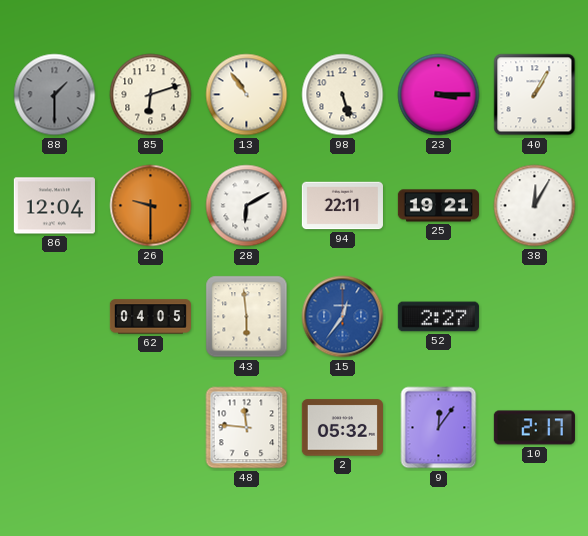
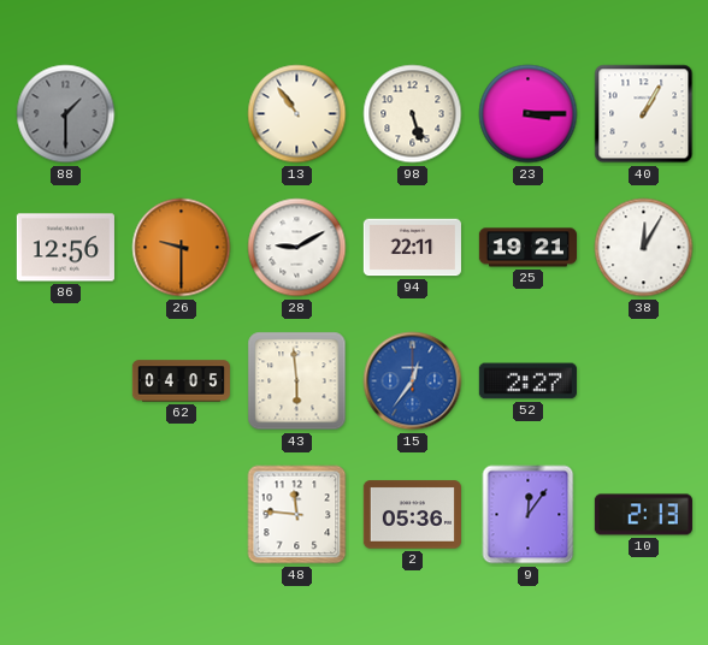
85: 6:12 -> none
86: 12:04 -> 12:56
28: 6:10 -> 9:10
2: 05:32 -> 05:36
10: 2:17 -> 2:13
